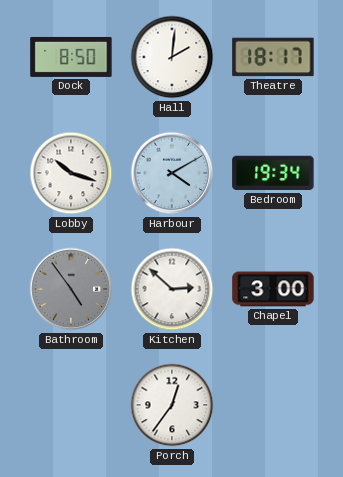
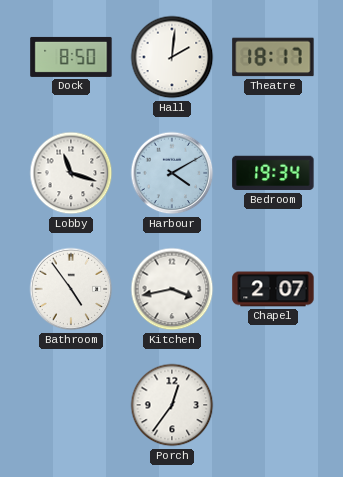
Lobby: 10:18 -> 11:18
Bathroom dial: grey -> white
Kitchen: 2:52 -> 3:43
Chapel: 3:00 -> 2:07
